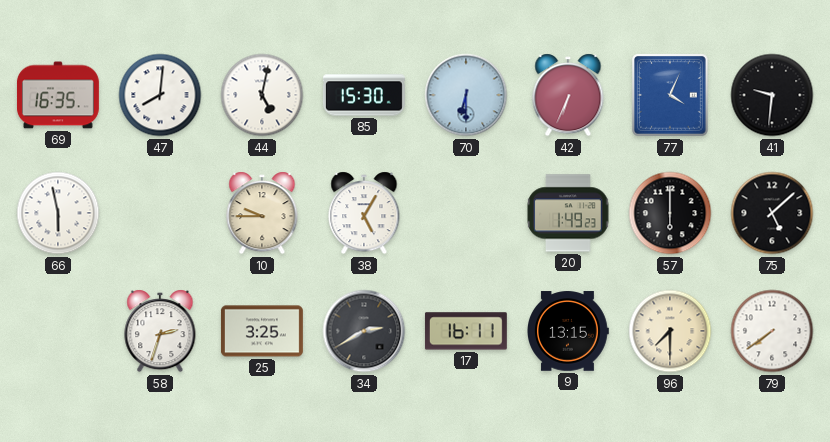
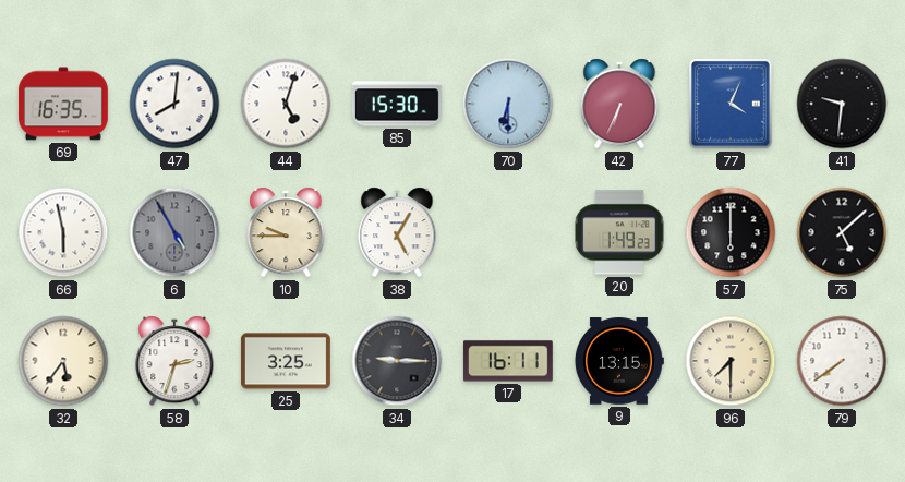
44: 5:02 -> 5:03
6: none -> 4:55
32: none -> 5:36
34: 2:40 -> 9:15
